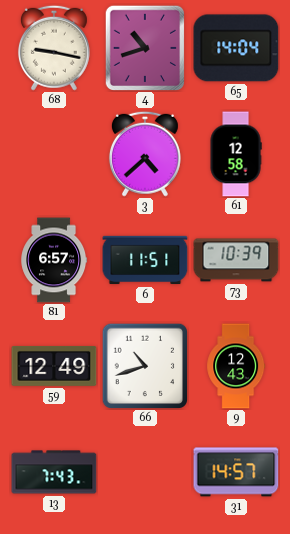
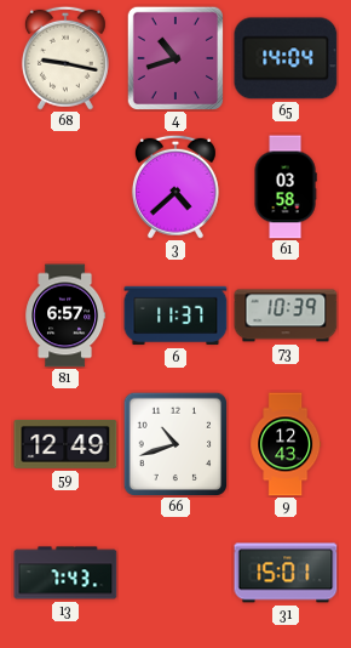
61: 12:58 -> 03:58
6: 11:51 -> 11:37
31: 14:57 -> 15:01
